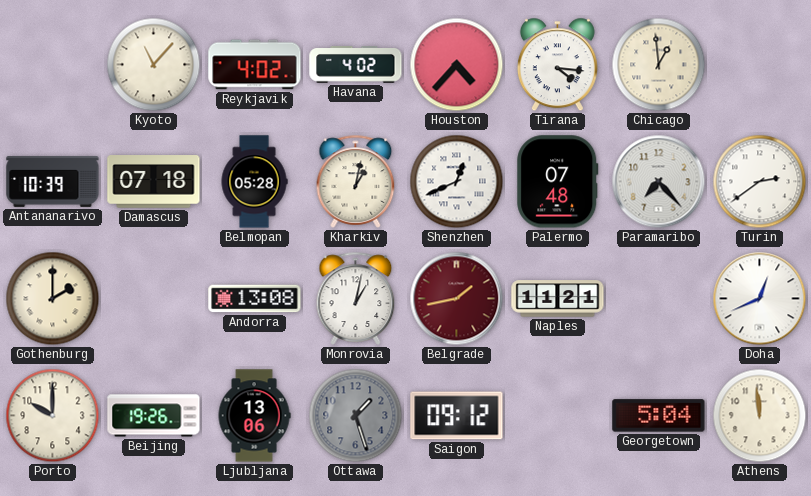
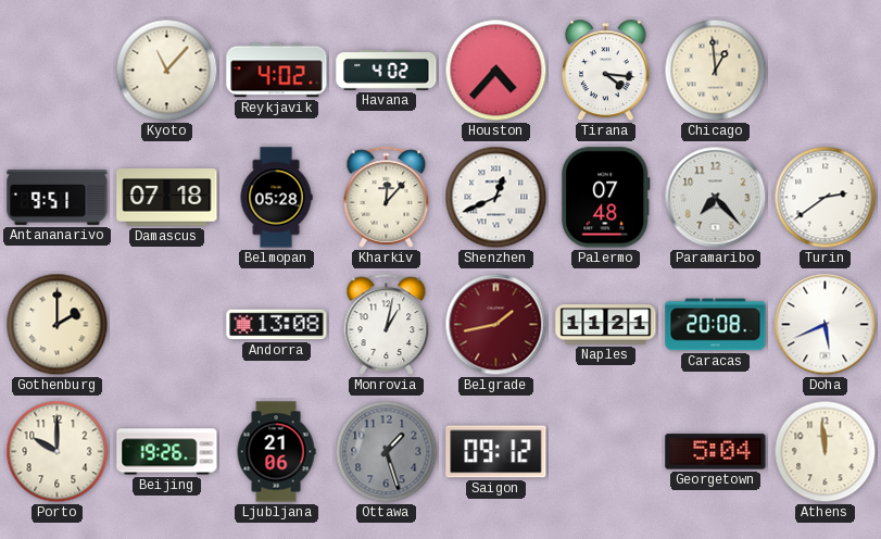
Antananarivo: 10:39 -> 9:51
Kharkiv: 1:02 -> 12:07
Caracas: none -> 20:08
Doha: 12:41 -> 5:41
Ljubljana: 13:06 -> 21:06
